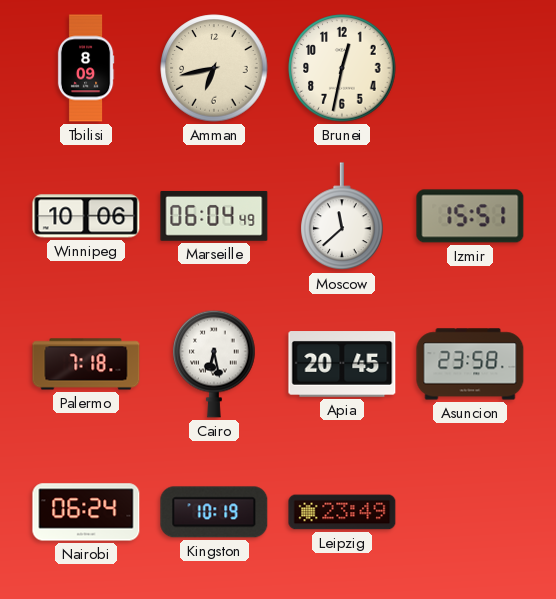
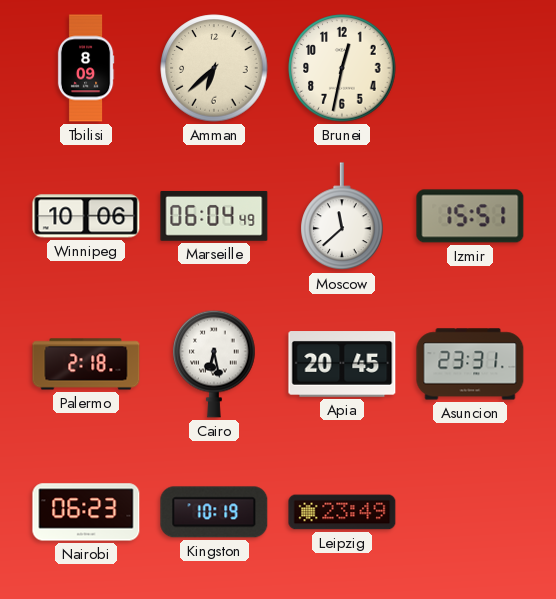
Amman: 6:43 -> 6:38
Palermo: 7:18 -> 2:18
Asuncion: 23:58 -> 23:31
Nairobi: 06:24 -> 06:23
